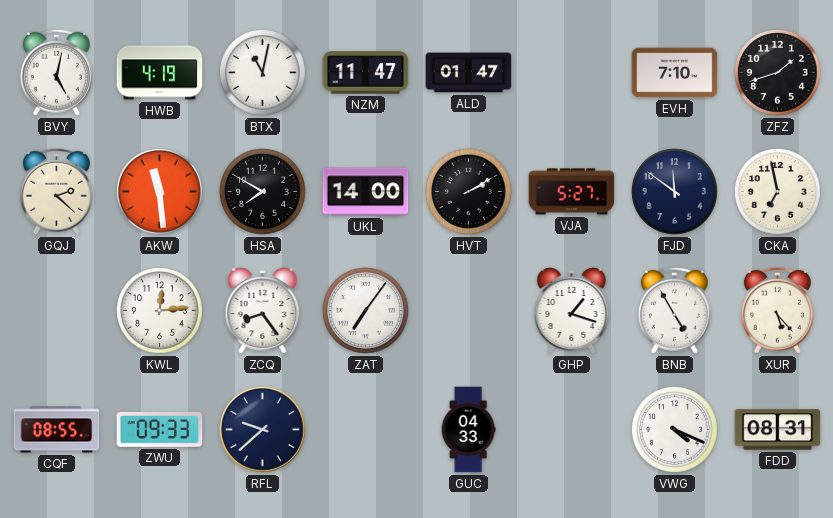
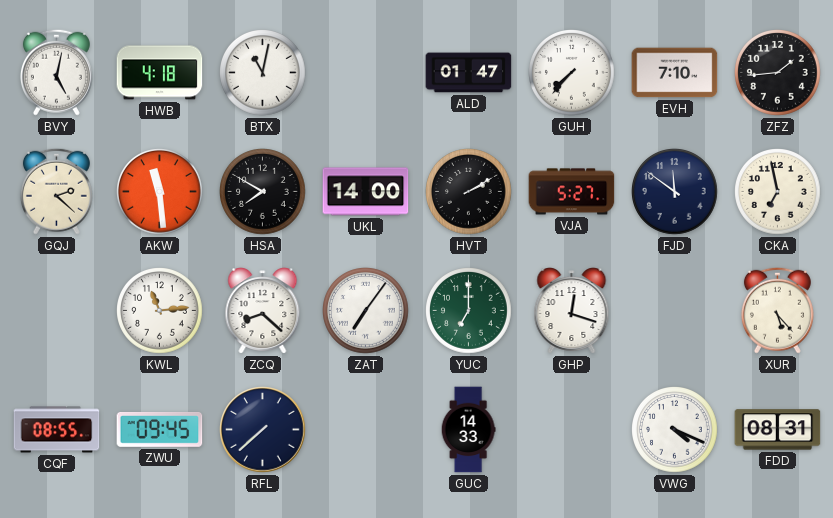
HWB: 4:19 -> 4:18
NZM: 11:47 -> none
GUH: none -> 7:37
ZFZ: 1:42 -> 1:44
KWL: 12:14 -> 11:14
ZCQ: 8:24 -> 8:22
YUC: none -> 7:00
GHP: 1:18 -> 12:18
BNB: 4:55 -> none
ZWU: 09:33 -> 09:45
RFL: 9:38 -> 7:38
GUC: 04:33 -> 14:33
